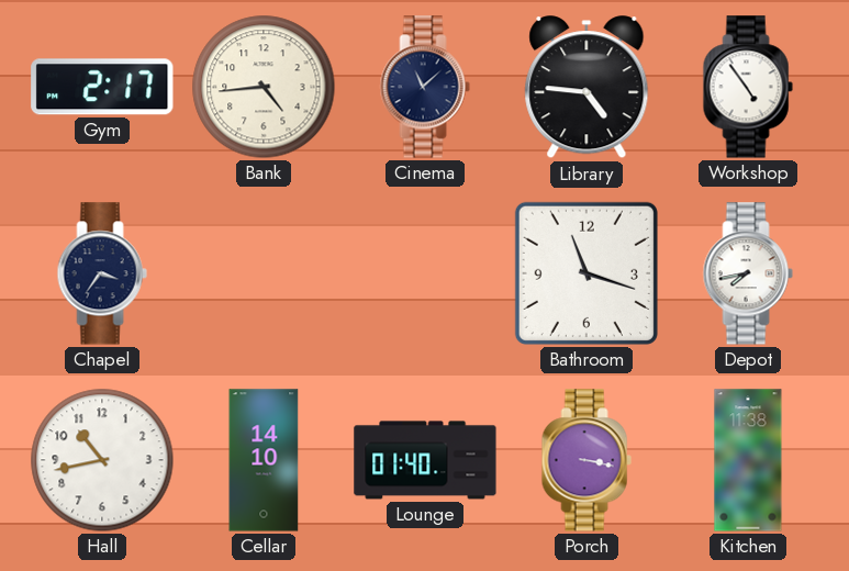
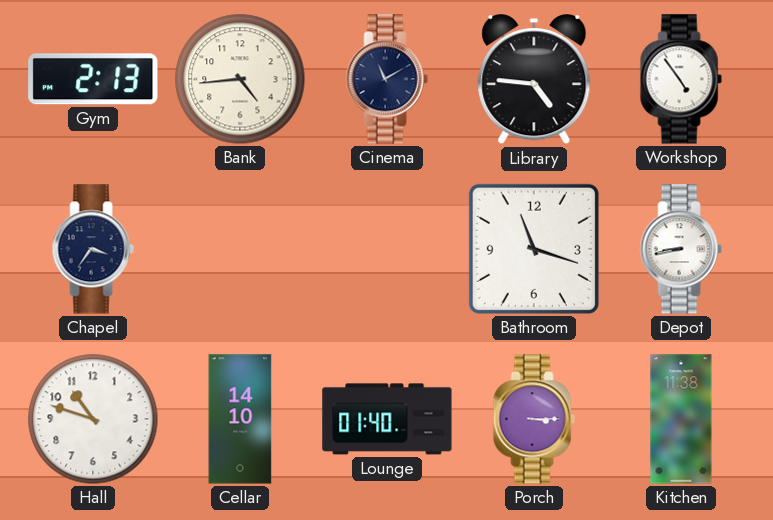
Gym: 2:17 -> 2:13
Cinema: 11:08 -> 11:10
Depot: 7:43 -> 8:43
Hall: 10:43 -> 10:48
Porch: 3:17 -> 3:15
